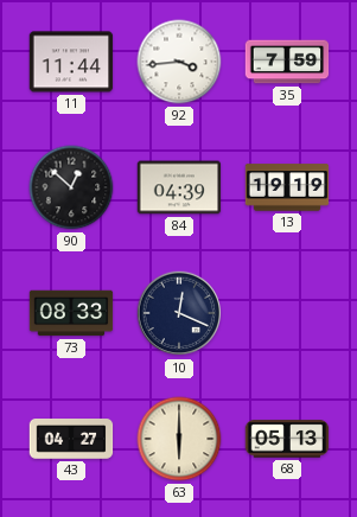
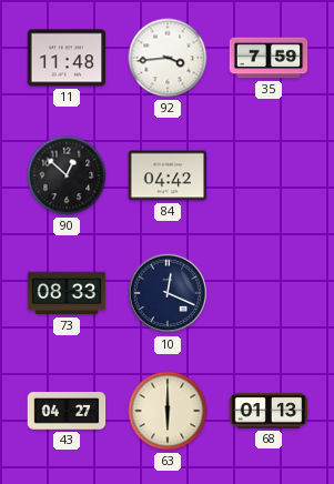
11: 11:44 -> 11:48
84: 04:39 -> 04:42
13: 19:19 -> none
68: 05:13 -> 01:13
